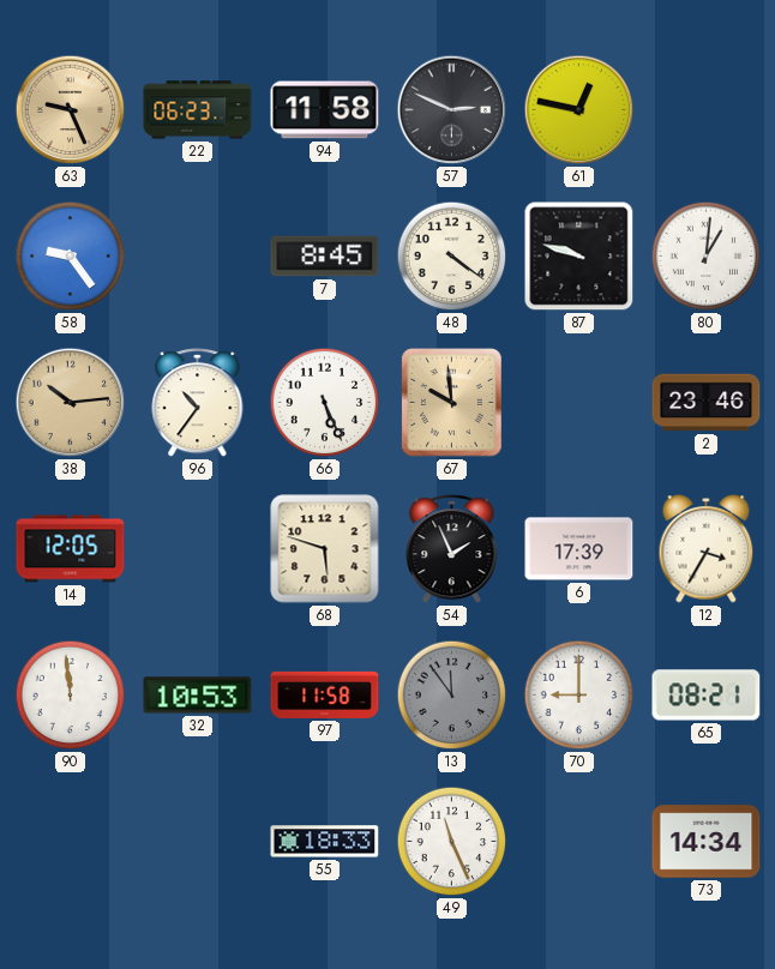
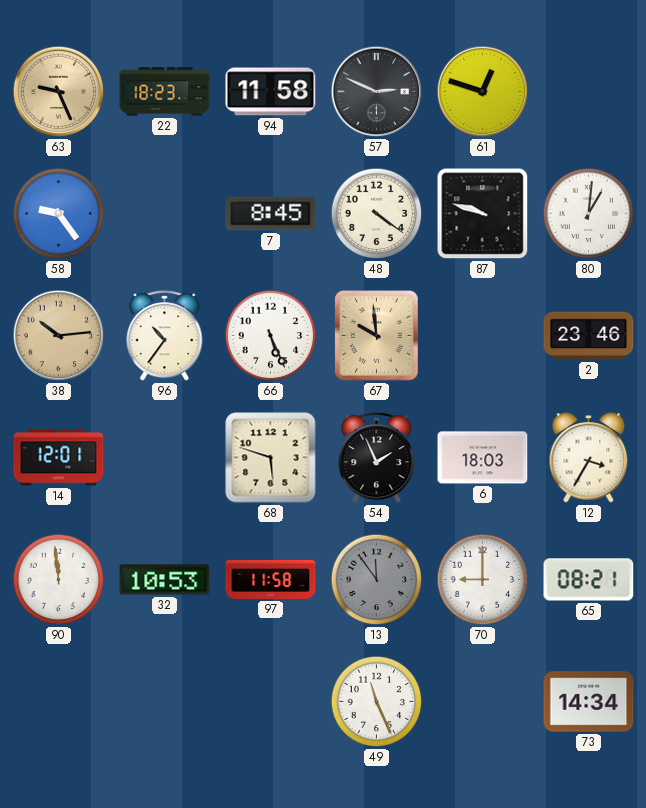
22: 06:23 -> 18:23
61: 12:47 -> 12:48
14: 12:05 -> 12:01
6: 17:39 -> 18:03
55: 18:33 -> none
